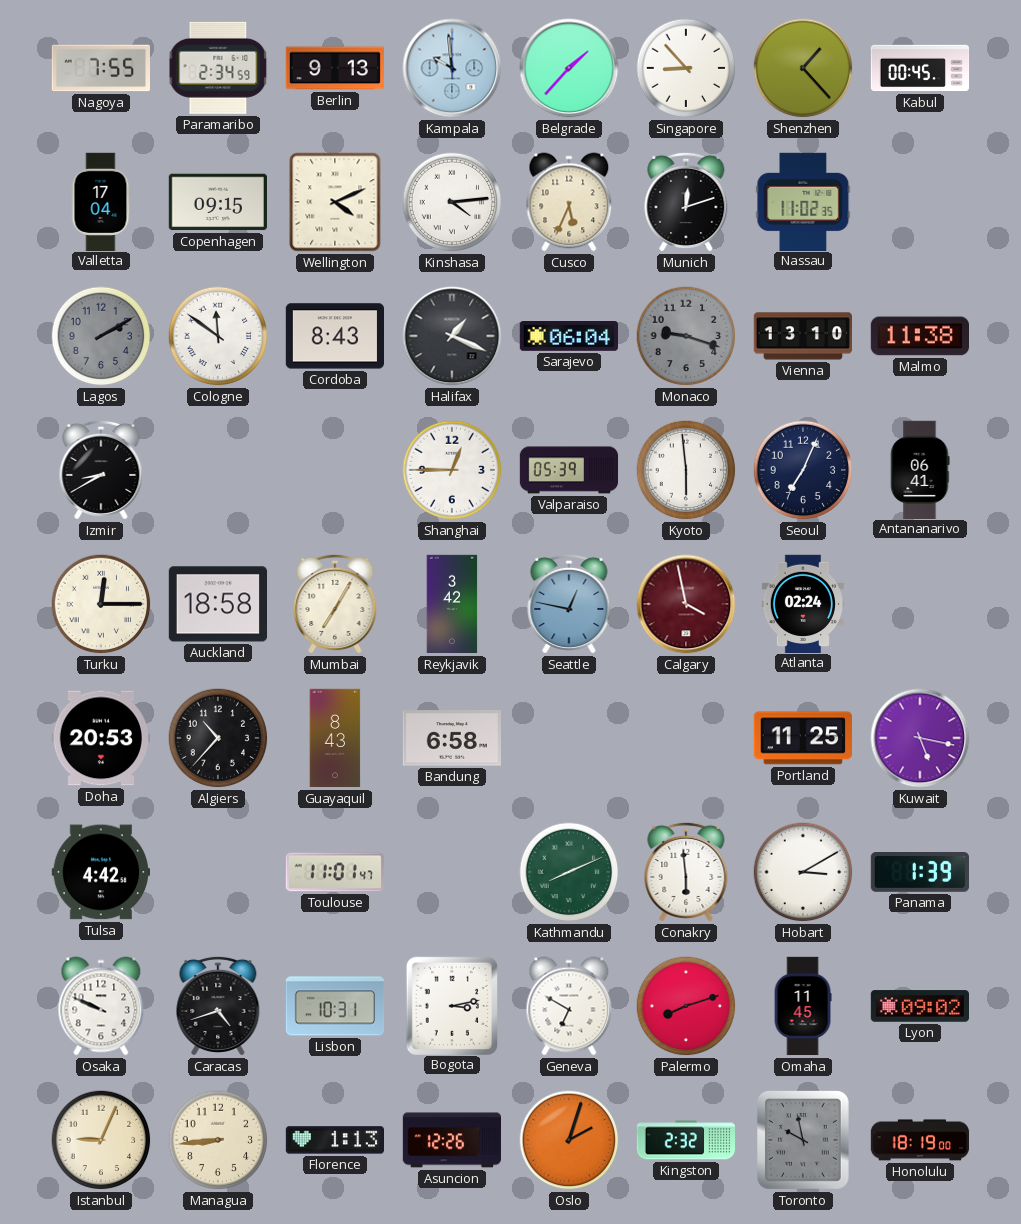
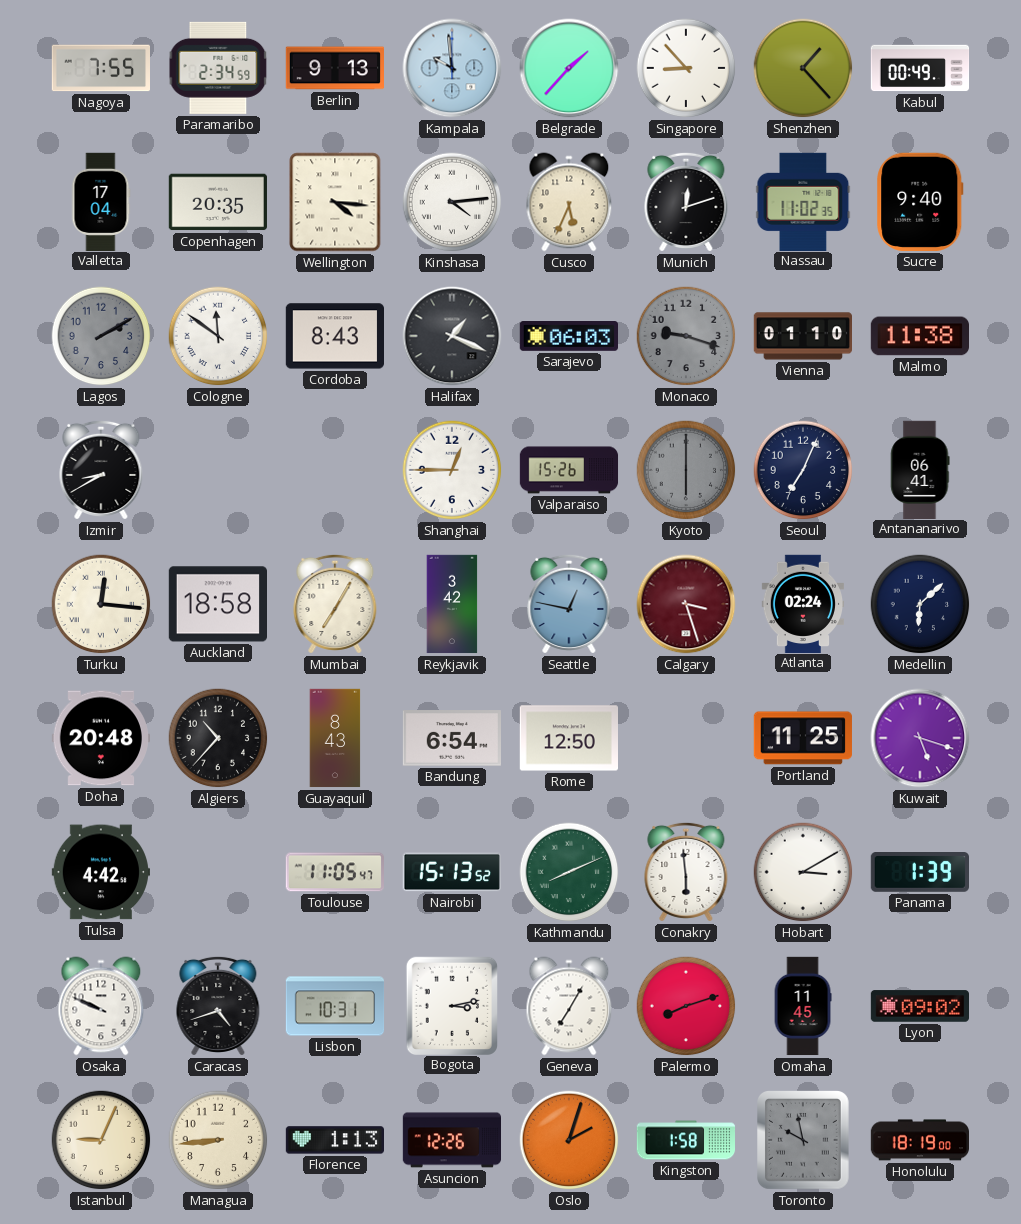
Kabul: 00:45 -> 00:49
Copenhagen: 09:15 -> 20:35
Wellington: 4:11 -> 4:16
Sucre: none -> 9:40
Sarajevo: 06:04 -> 06:03
Vienna: 13:10 -> 01:10
Valparaiso: 05:39 -> 15:26
Kyoto: 5:59 -> 6:00
Kyoto dial: white -> grey
Turku: 12:15 -> 12:16
Calgary: 3:58 -> 3:27
Medellin: none -> 6:08
Doha: 20:53 -> 20:48
Bandung: 6:58 -> 6:54
Rome: none -> 12:50
Kuwait: 5:17 -> 5:18
Toulouse: 11:01 -> 11:05
Nairobi: none -> 15:13
Geneva: 6:50 -> 7:05
Kingston: 2:32 -> 1:58
